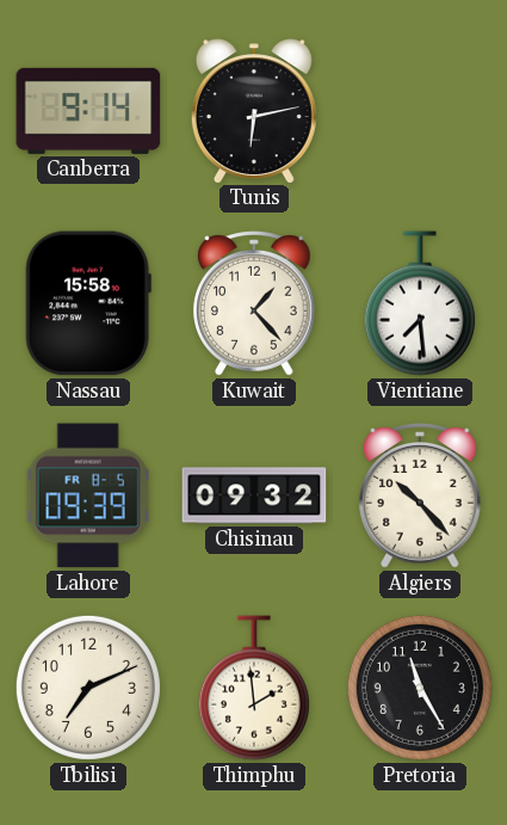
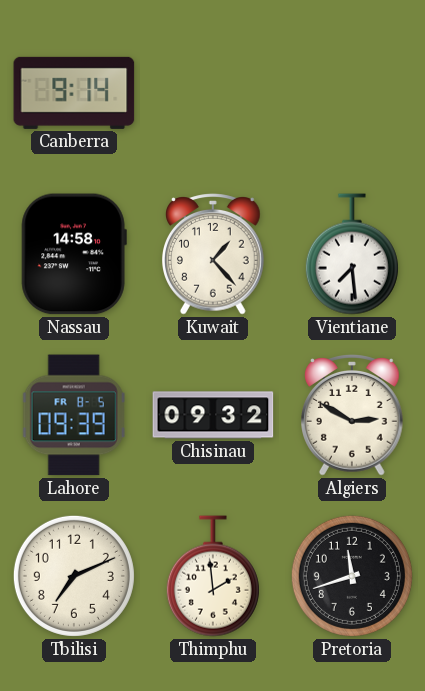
Tunis: 6:13 -> none
Nassau: 15:58 -> 14:58
Algiers: 10:23 -> 2:50
Pretoria: 11:25 -> 11:42
